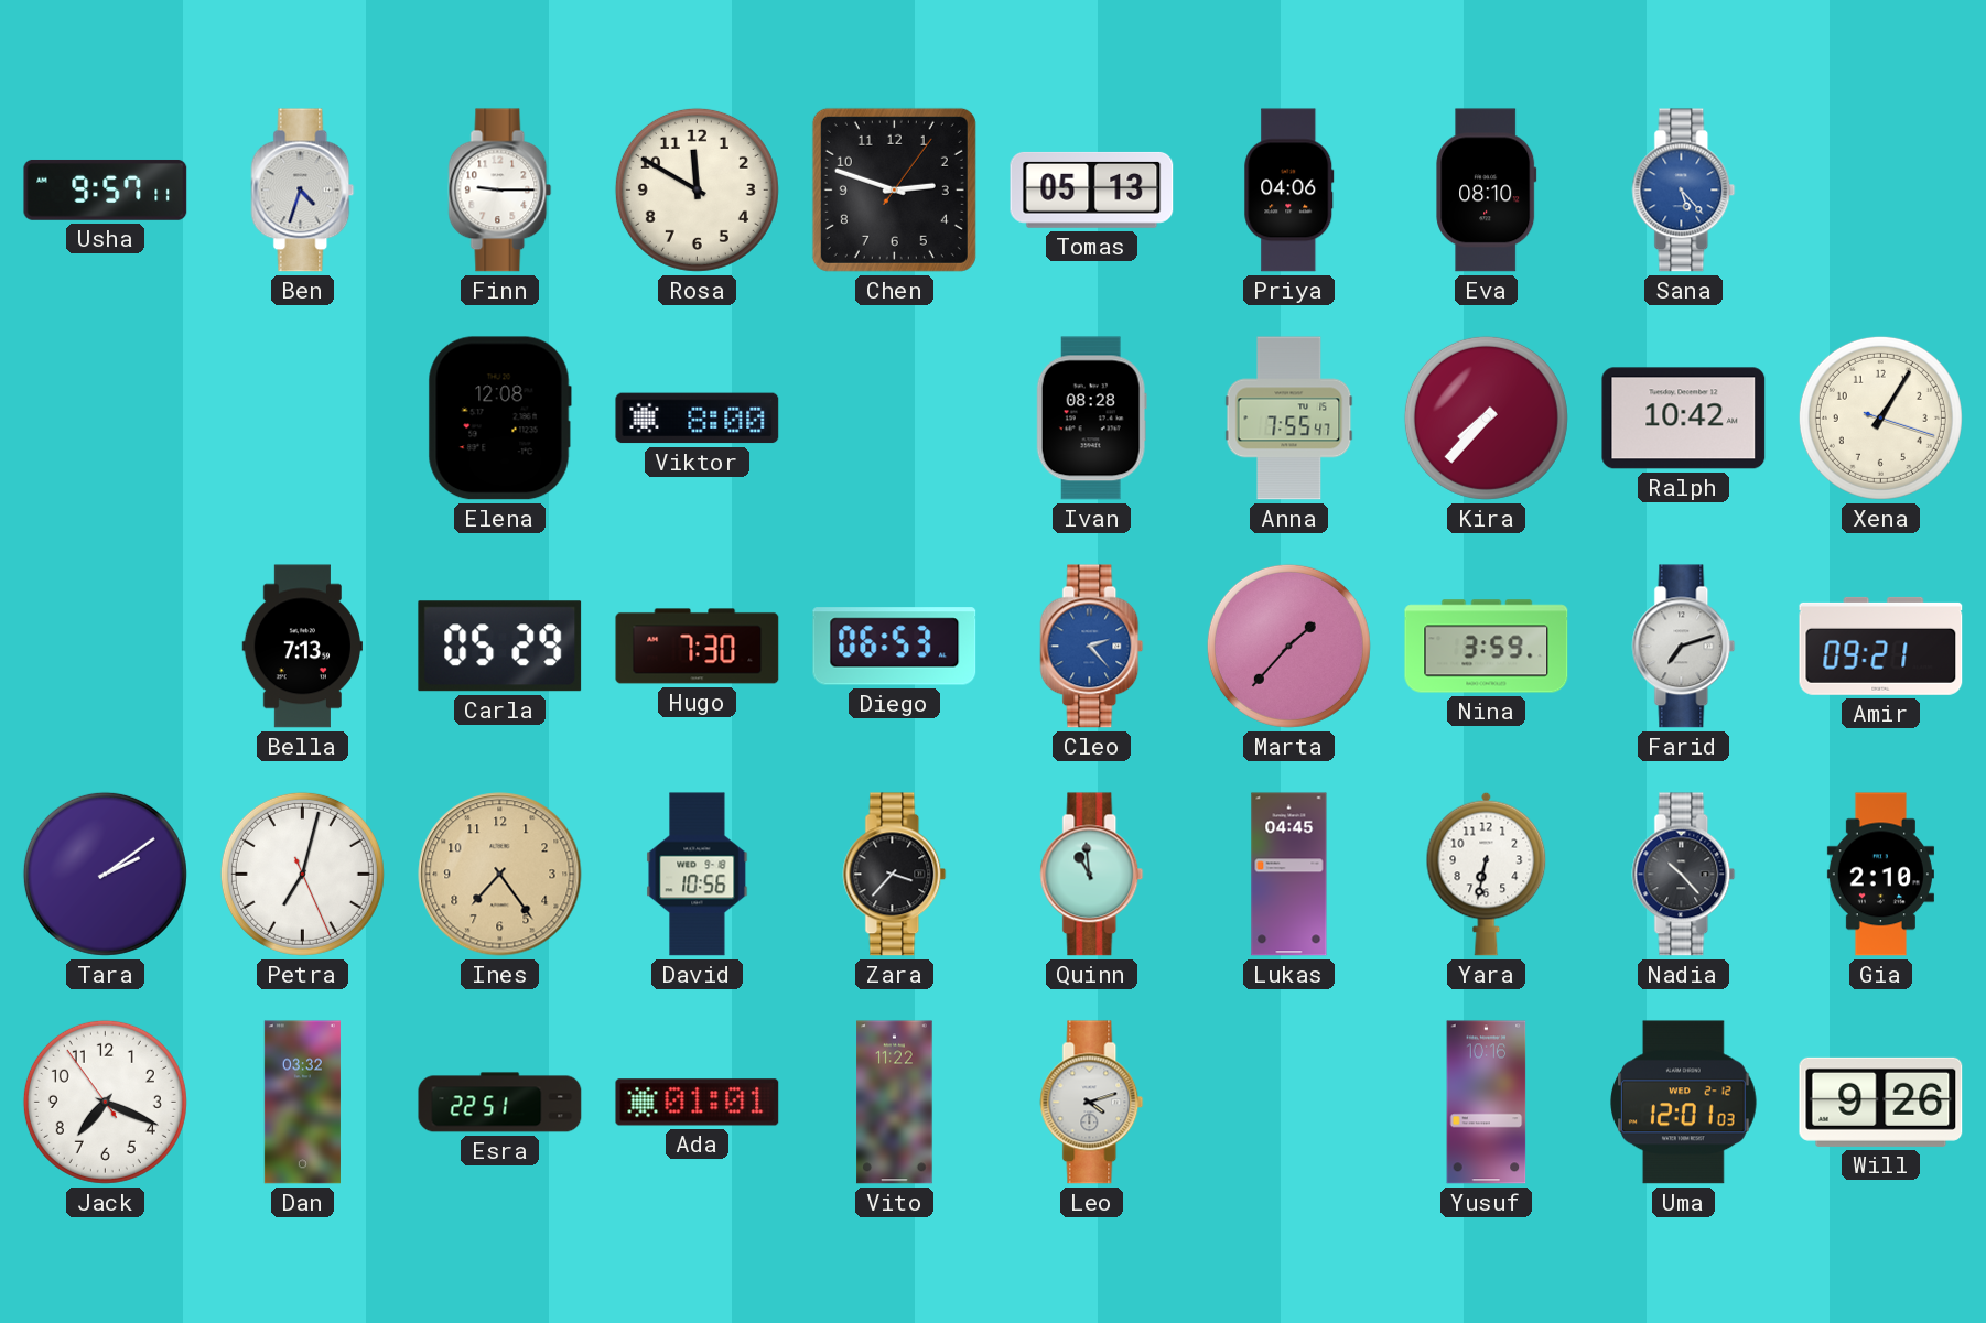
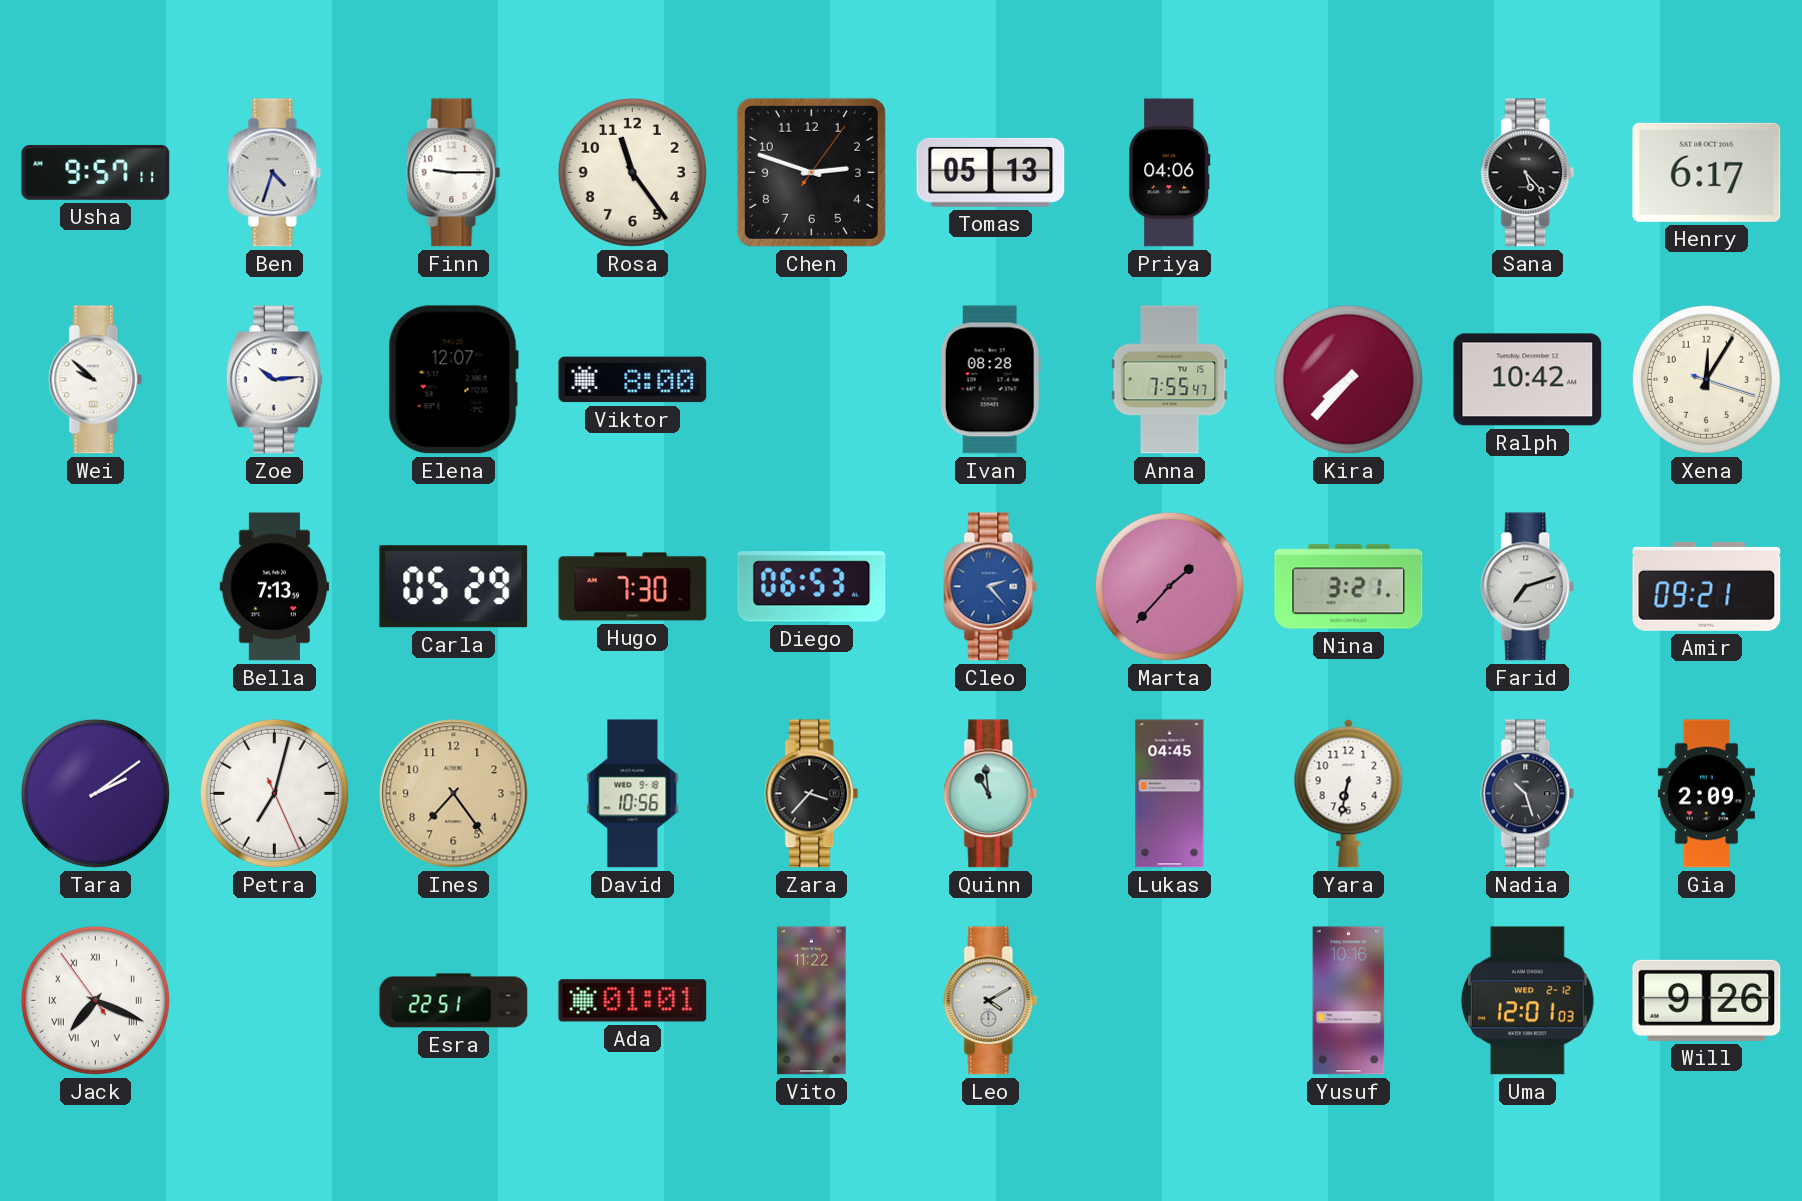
Rosa: 11:50 -> 11:24
Eva: 08:10 -> none
Sana dial: blue -> black
Henry: none -> 6:17
Wei: none -> 9:52
Zoe: none -> 10:14
Elena: 12:08 -> 12:07
Xena: 1:05 -> 12:05
Nina: 3:59 -> 3:21
Nadia: 10:23 -> 10:27
Gia: 2:10 -> 2:09
Jack numerals: Arabic -> Roman
Dan: 03:32 -> none
Leo: 4:12 -> 4:10
